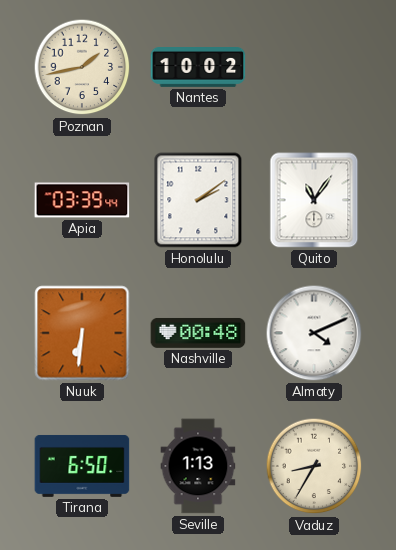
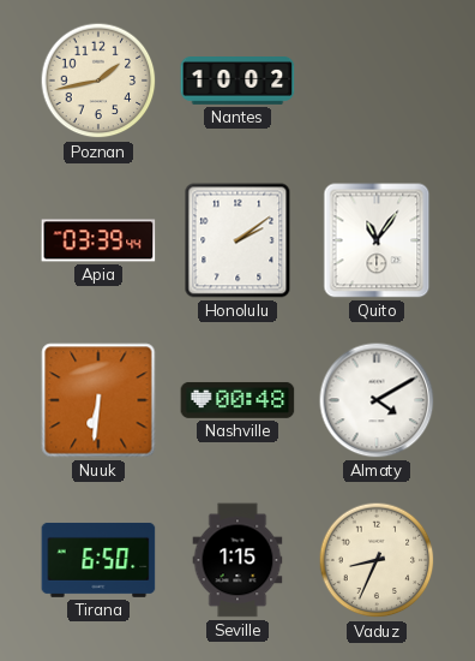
Almaty: 4:11 -> 4:10
Seville: 1:13 -> 1:15
Vaduz: 8:35 -> 8:34
